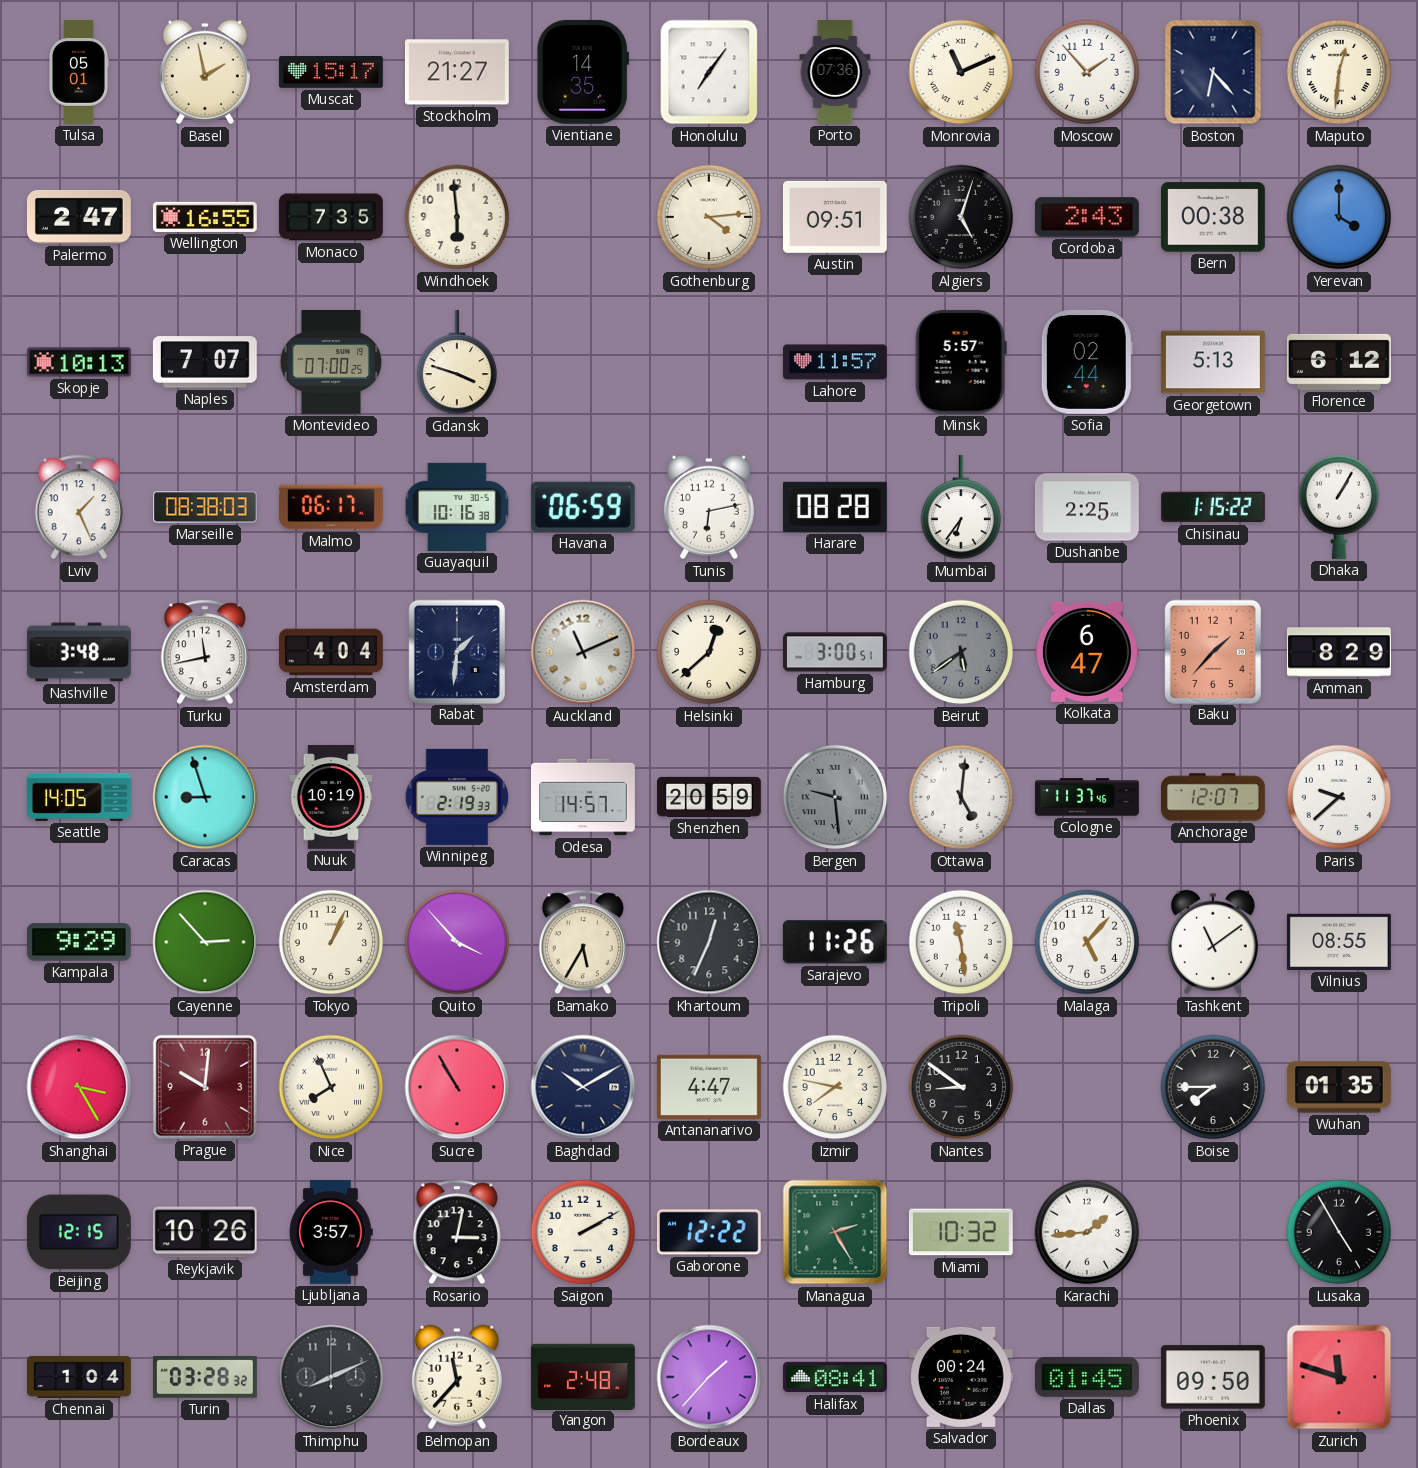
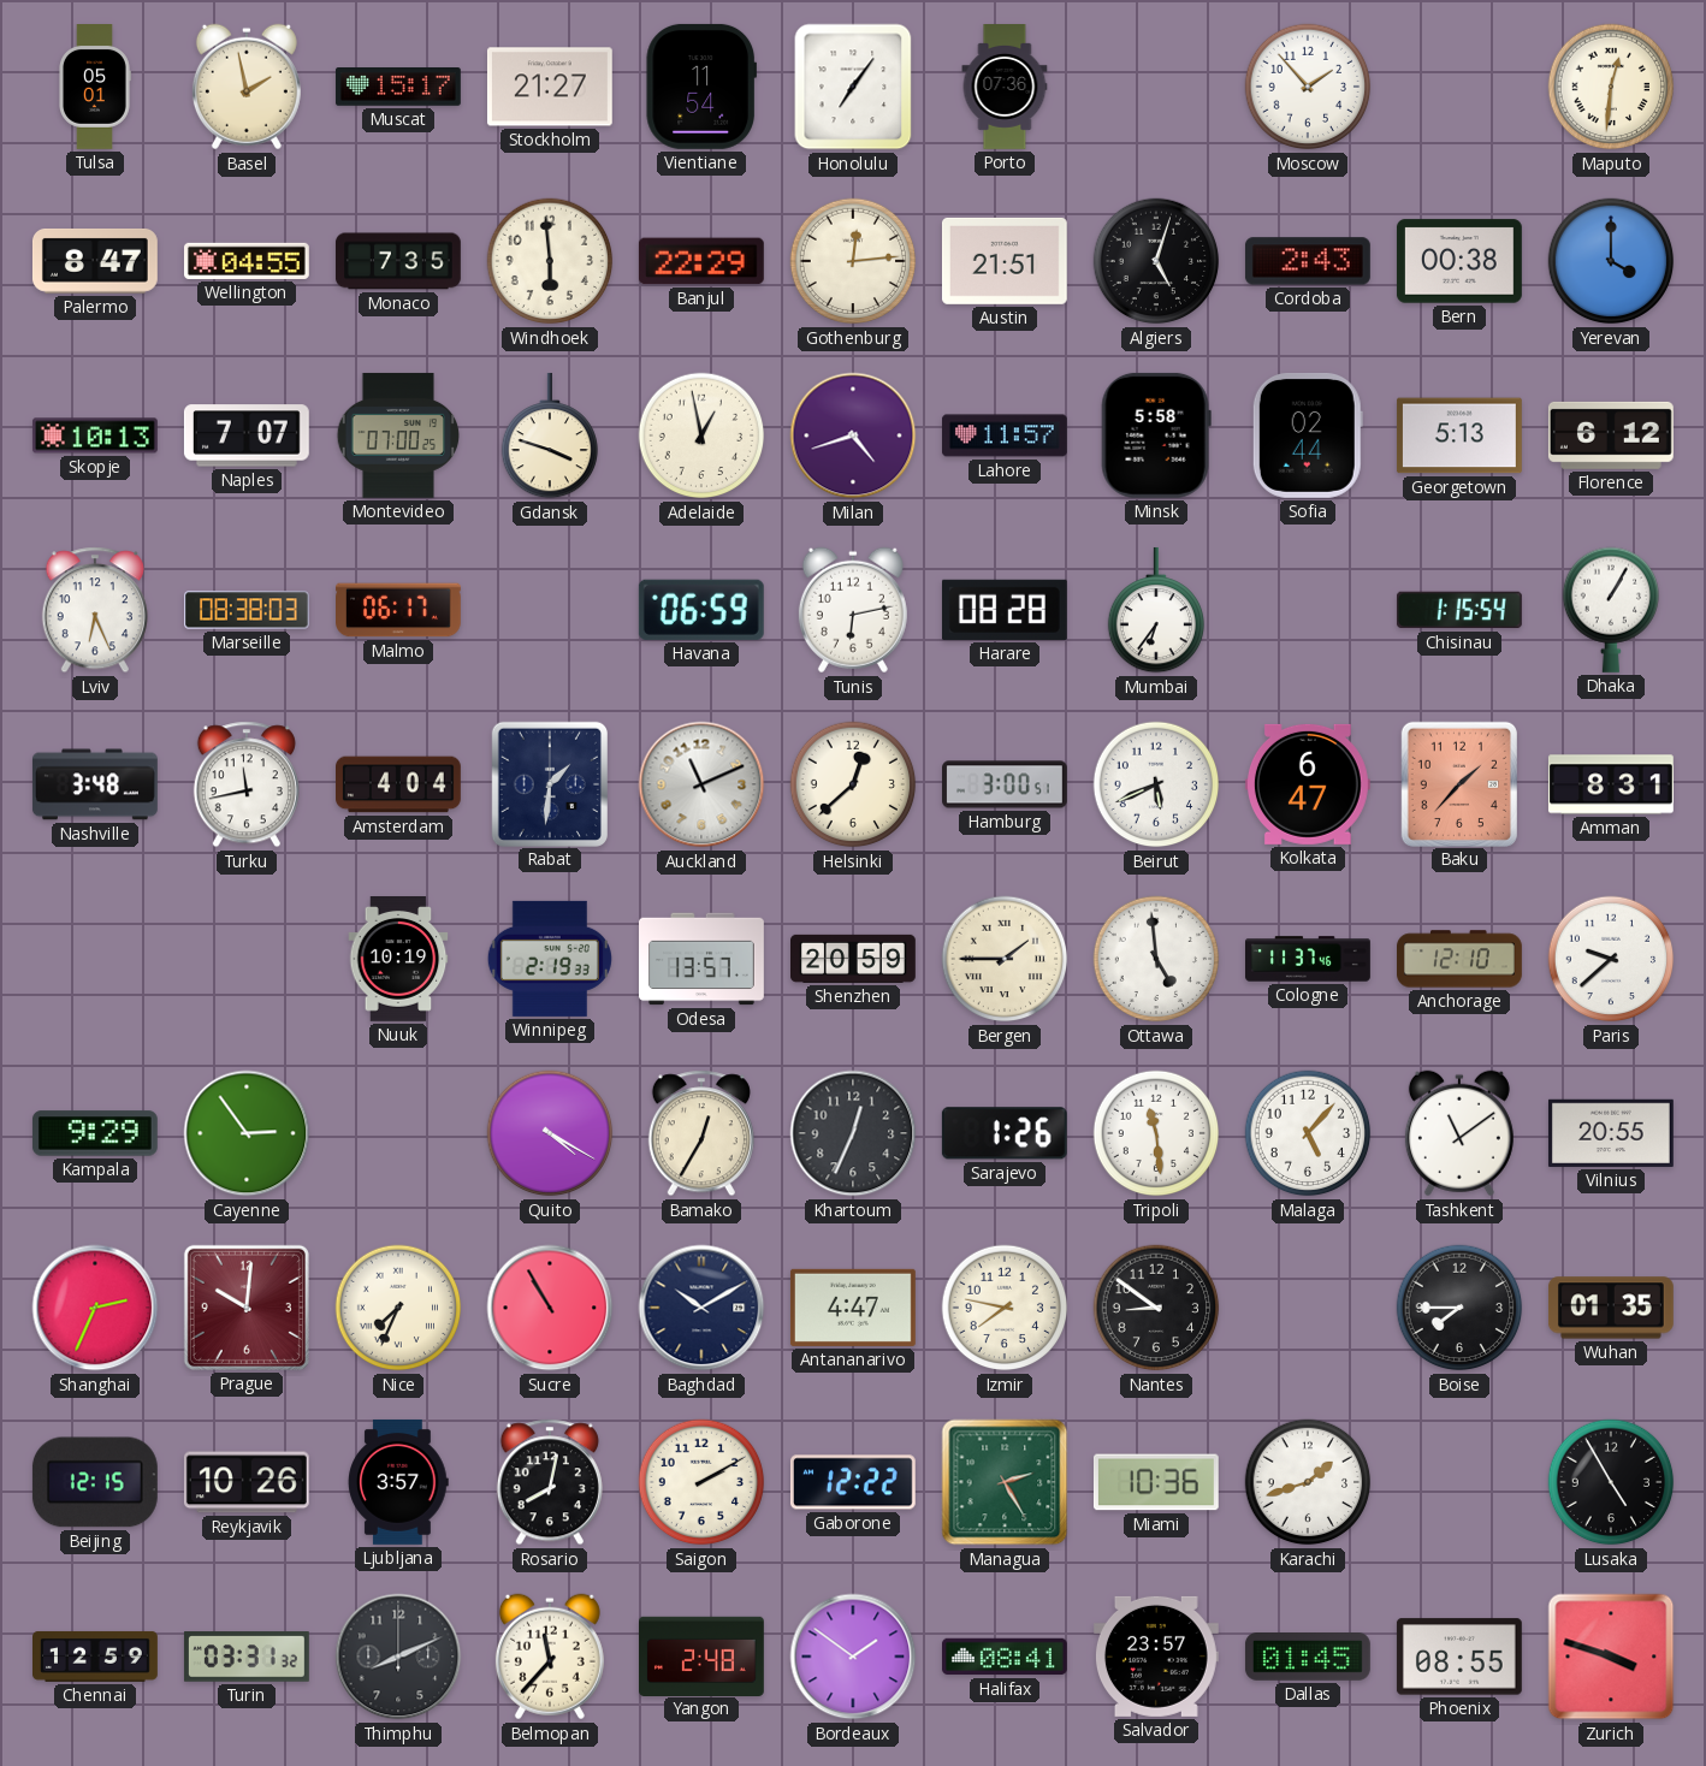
Vientiane: 14:35 -> 11:54
Monrovia: 11:11 -> none
Boston: 6:23 -> none
Palermo: 2:47 -> 8:47
Wellington: 16:55 -> 04:55
Banjul: none -> 22:29
Gothenburg: 4:14 -> 12:14
Austin: 09:51 -> 21:51
Adelaide: none -> 12:58
Milan: none -> 4:42
Minsk: 5:57 -> 5:58
Lviv: 1:26 -> 6:26
Guayaquil: 10:16 -> none
Dushanbe: 2:25 -> none
Chisinau: 1:15:22 -> 1:15:54
Beirut: 5:39 -> 5:41
Beirut dial: grey -> white
Amman: 8:29 -> 8:31
Seattle: 14:05 -> none
Caracas: 8:57 -> none
Odesa: 14:57 -> 13:57
Bergen: 9:29 -> 1:45
Bergen dial: grey -> cream
Ottawa: 5:01 -> 4:59
Anchorage: 12:07 -> 12:10
Cayenne: 2:53 -> 2:54
Tokyo: 1:04 -> none
Quito: 3:53 -> 4:20
Bamako: 5:35 -> 12:35
Sarajevo: 11:26 -> 1:26
Vilnius: 08:55 -> 20:55
Shanghai: 3:25 -> 2:34
Nice: 7:56 -> 7:34
Rosario: 3:02 -> 8:02
Miami: 10:32 -> 10:36
Karachi: 1:44 -> 1:42
Chennai: 1:04 -> 12:59
Turin: 03:28 -> 03:31
Bordeaux: 1:37 -> 1:51
Salvador: 00:24 -> 23:57
Phoenix: 09:50 -> 08:55
Zurich: 11:48 -> 3:48
